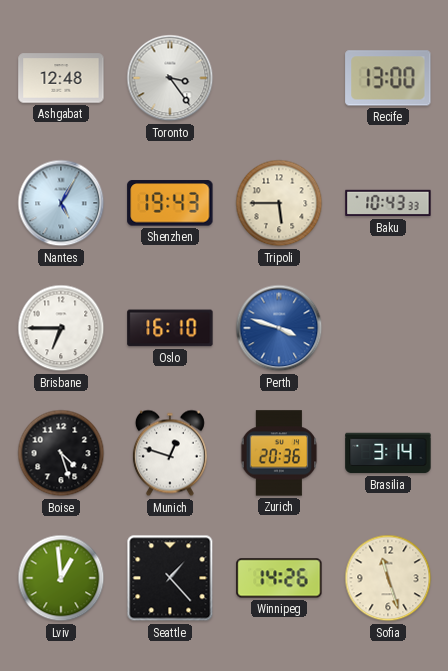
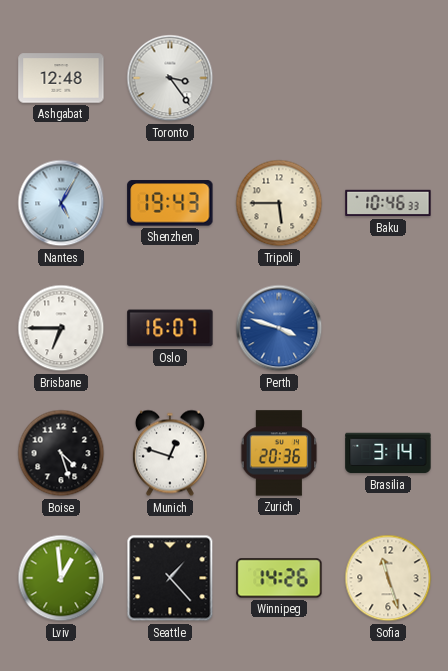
Recife: 13:00 -> none
Baku: 10:43 -> 10:46
Oslo: 16:10 -> 16:07
